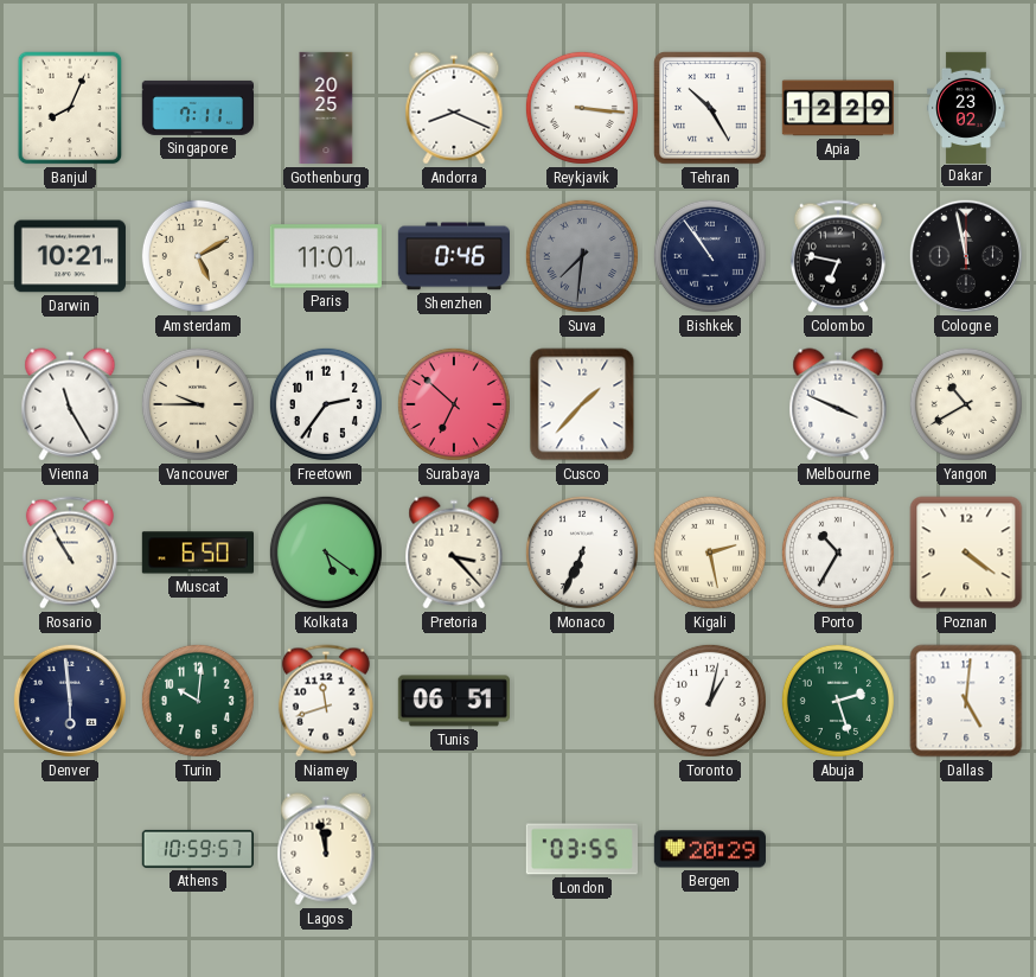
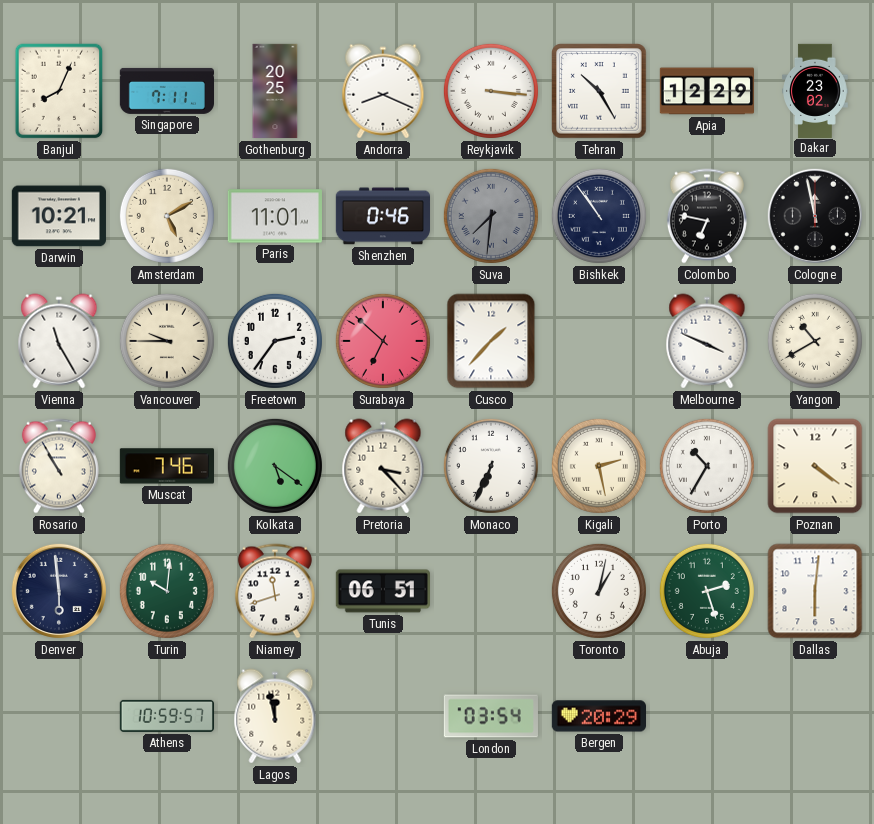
Muscat: 6:50 -> 7:46
Dallas: 5:01 -> 6:01
London: 03:55 -> 03:54
